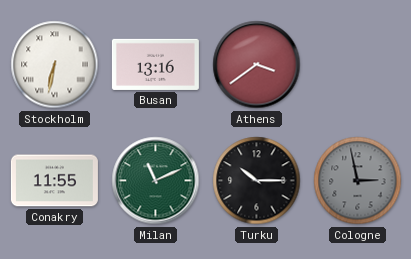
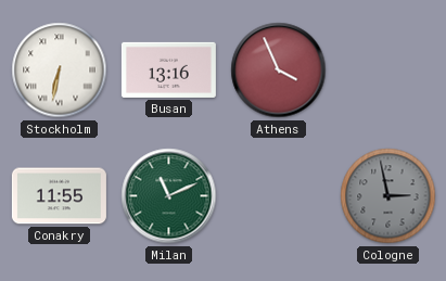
Athens: 3:39 -> 3:56
Turku: 10:15 -> none
